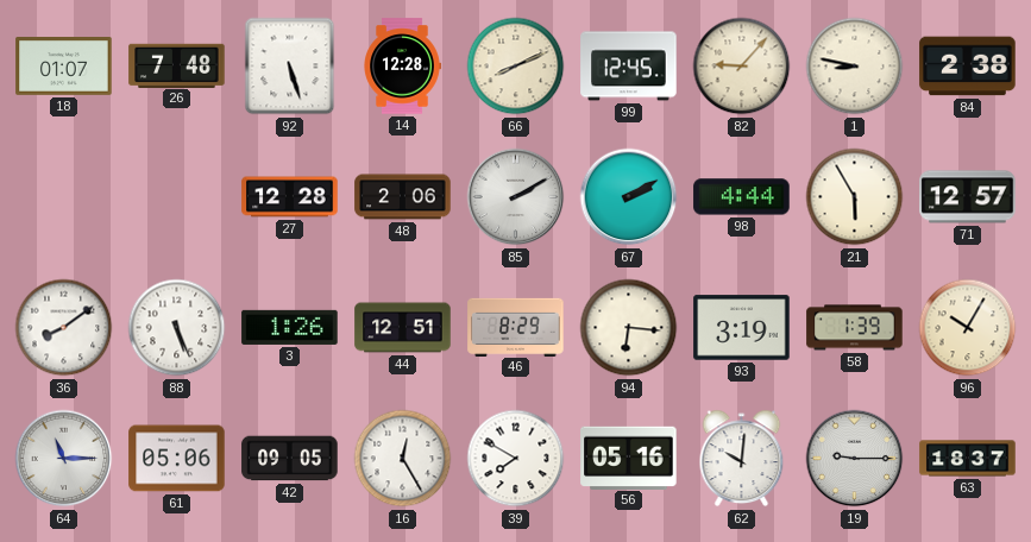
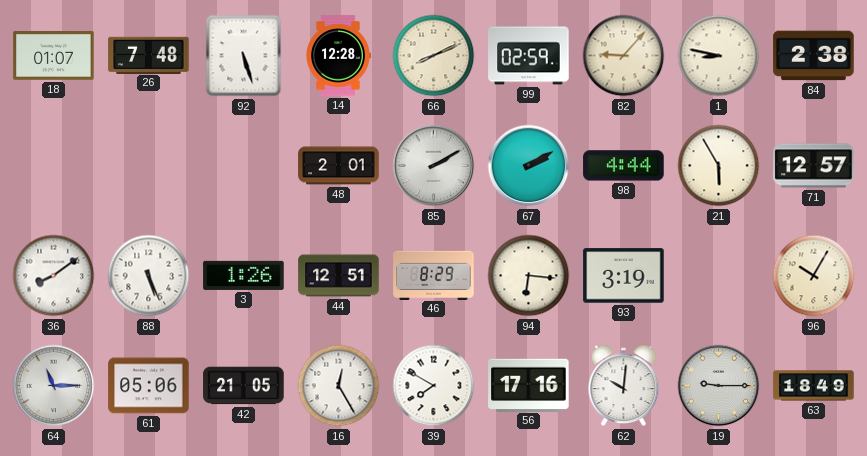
99: 12:45 -> 02:59
27: 12:28 -> none
48: 2:06 -> 2:01
58: 1:39 -> none
42: 09:05 -> 21:05
56: 05:16 -> 17:16
63: 18:37 -> 18:49
